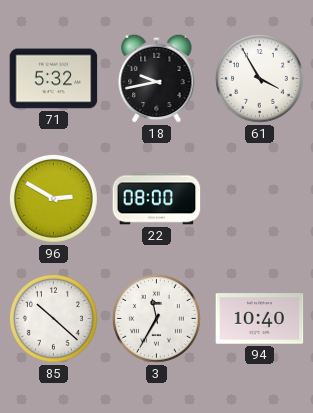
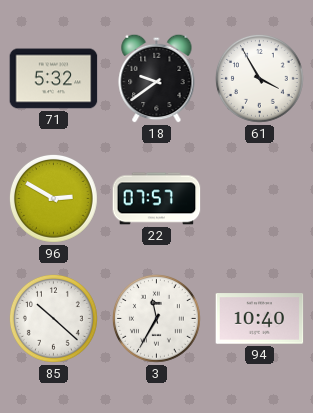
18: 9:43 -> 9:39
22: 08:00 -> 07:57
